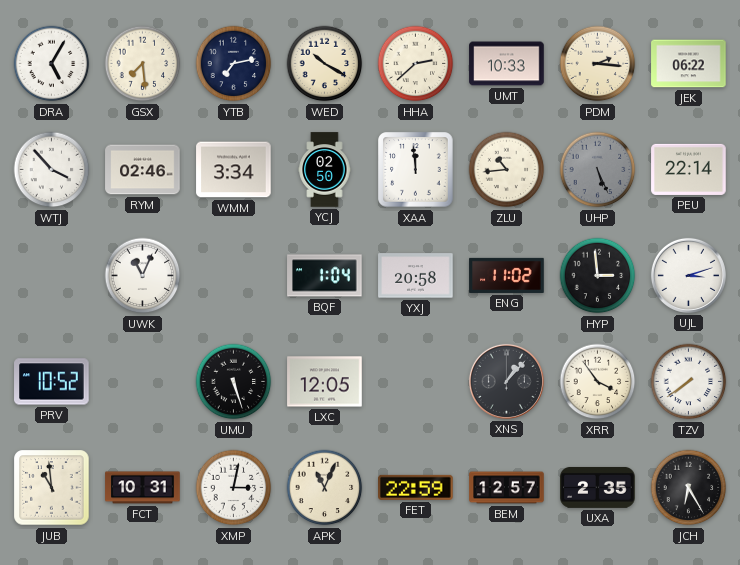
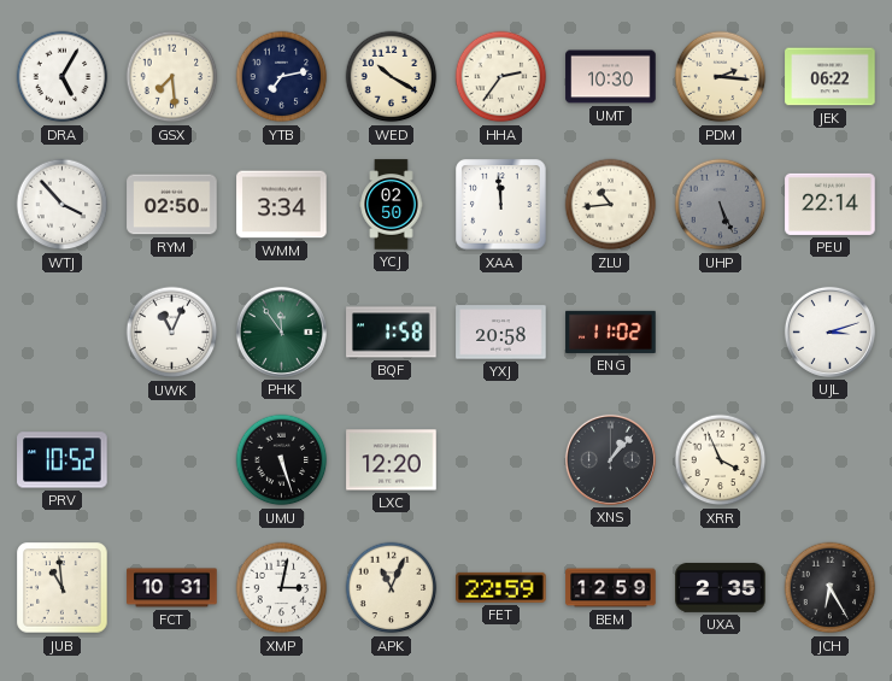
HHA: 2:38 -> 2:36
UMT: 10:33 -> 10:30
RYM: 02:46 -> 02:50
PHK: none -> 11:54
BQF: 1:04 -> 1:58
HYP: 2:59 -> none
LXC: 12:05 -> 12:20
XRR: 3:54 -> 3:56
TZV: 7:39 -> none
BEM: 12:57 -> 12:59
